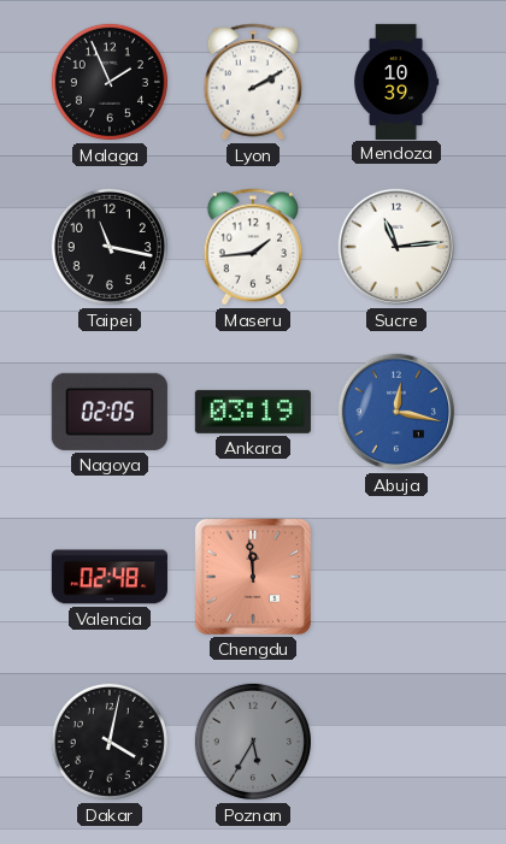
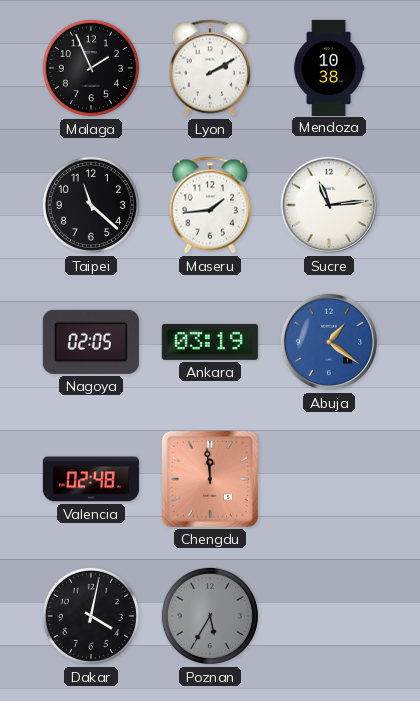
Mendoza: 10:39 -> 10:38
Taipei: 11:17 -> 11:22
Abuja: 12:17 -> 1:21
